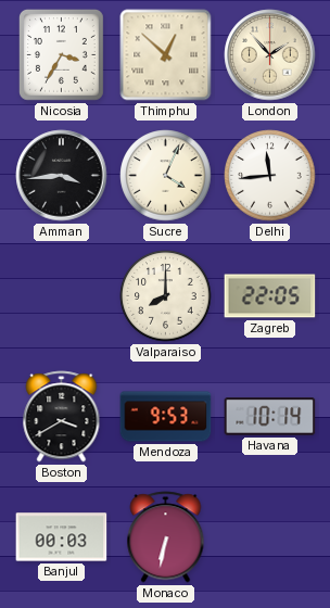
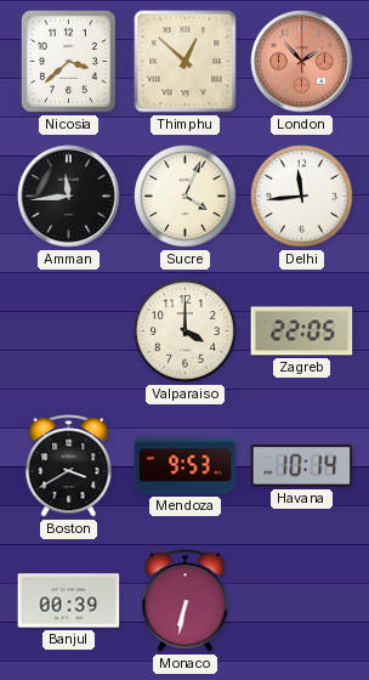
Nicosia: 3:35 -> 3:38
London dial: cream -> salmon
Amman: 3:44 -> 11:44
Valparaiso: 8:00 -> 4:00
Banjul: 00:03 -> 00:39
